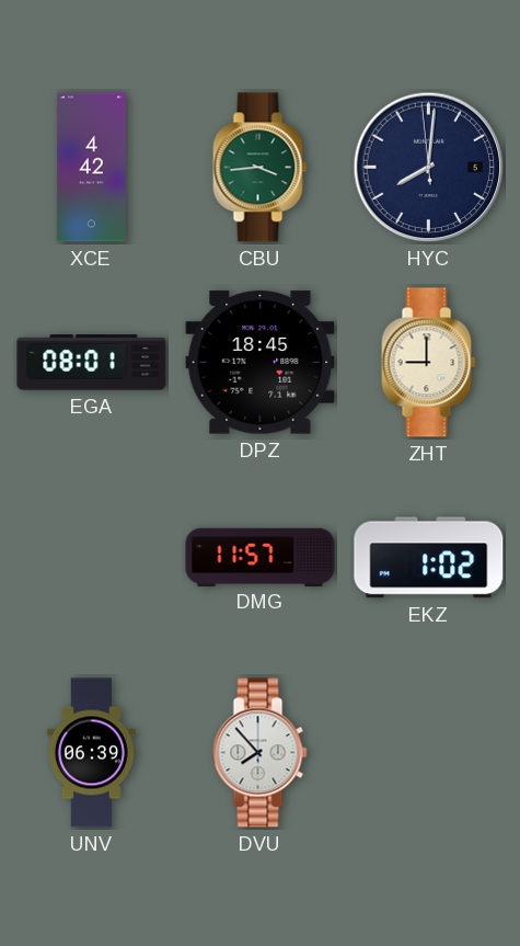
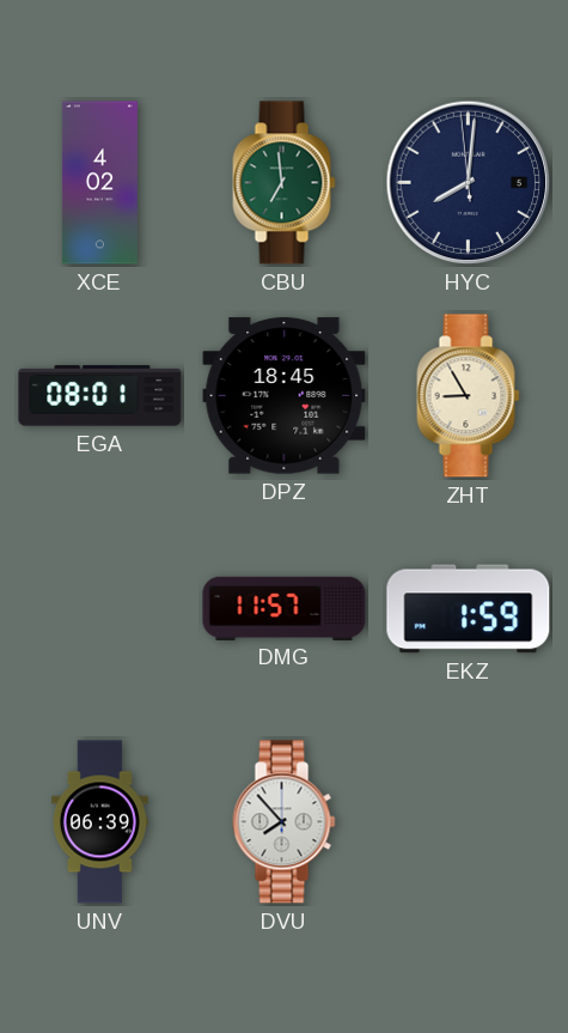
XCE: 4:42 -> 4:02
CBU: 3:44 -> 6:59
ZHT: 9:00 -> 8:55
EKZ: 1:02 -> 1:59
